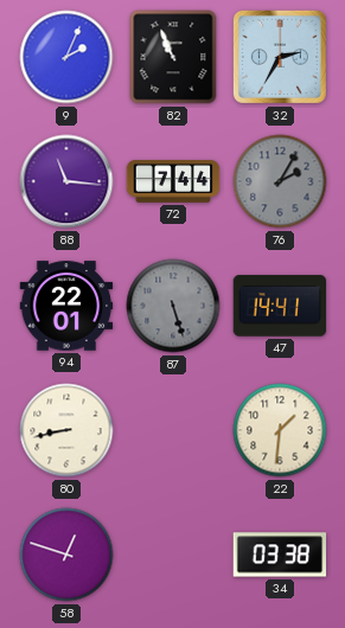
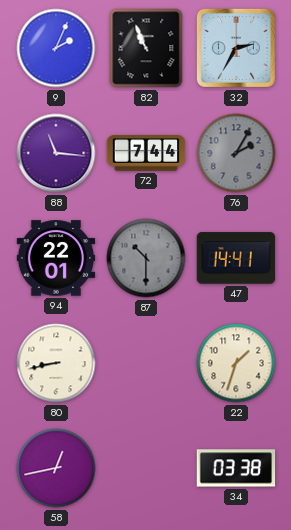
87: 5:27 -> 10:30
22: 1:31 -> 1:33
58: 12:48 -> 12:43
